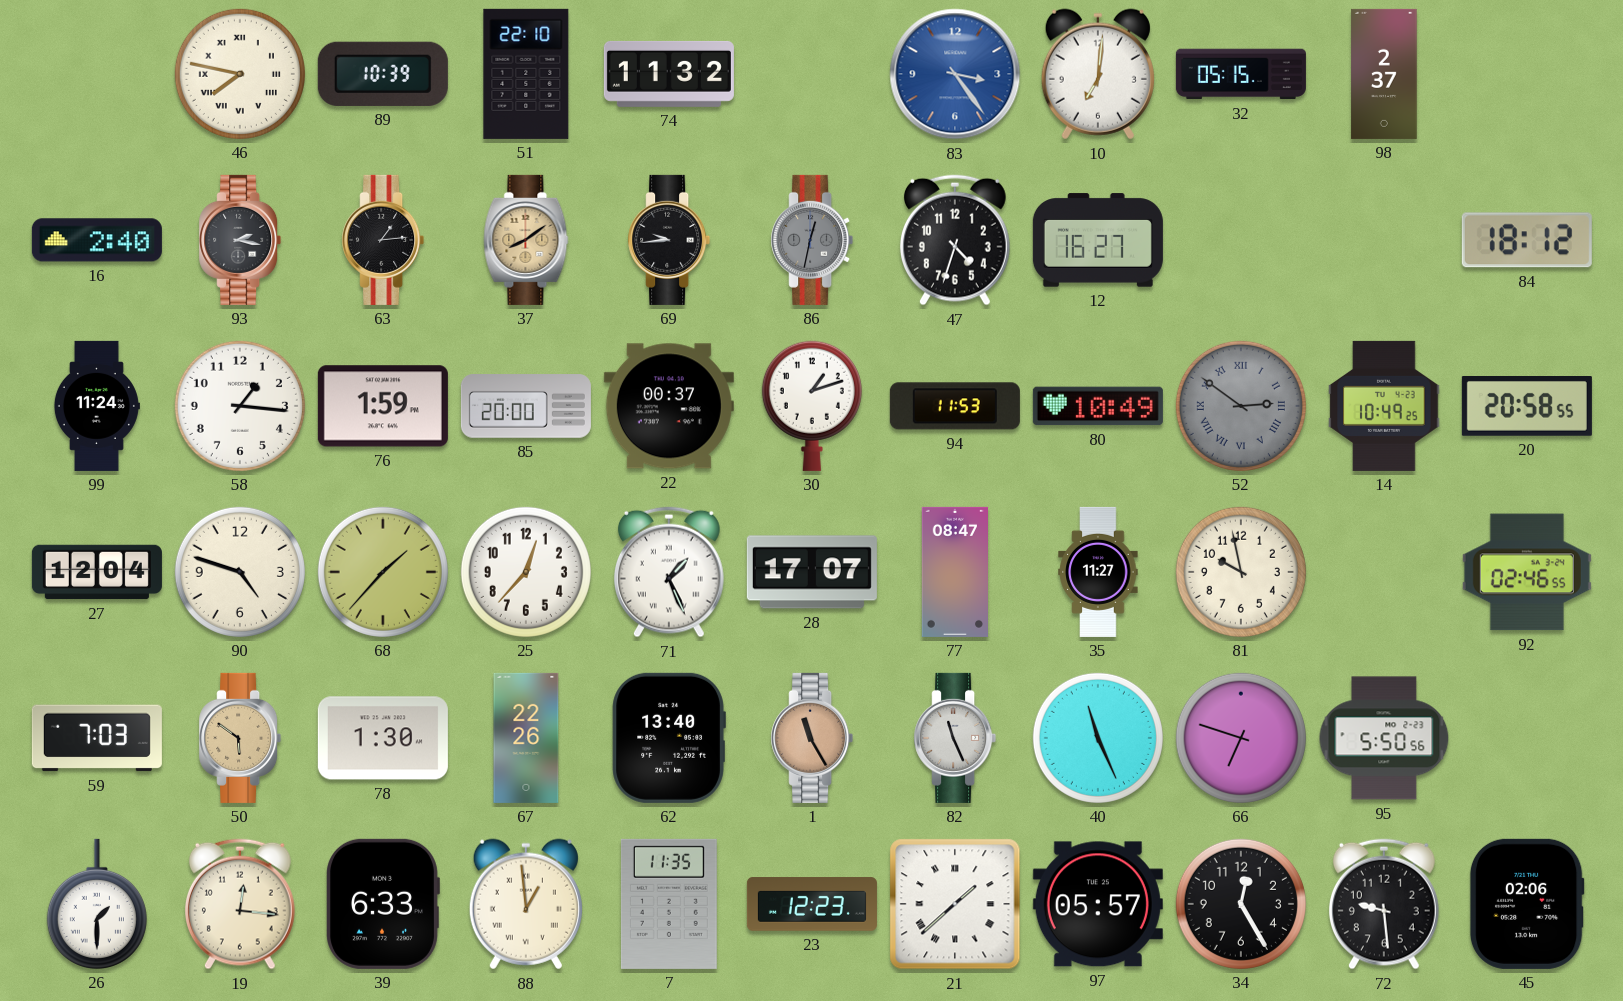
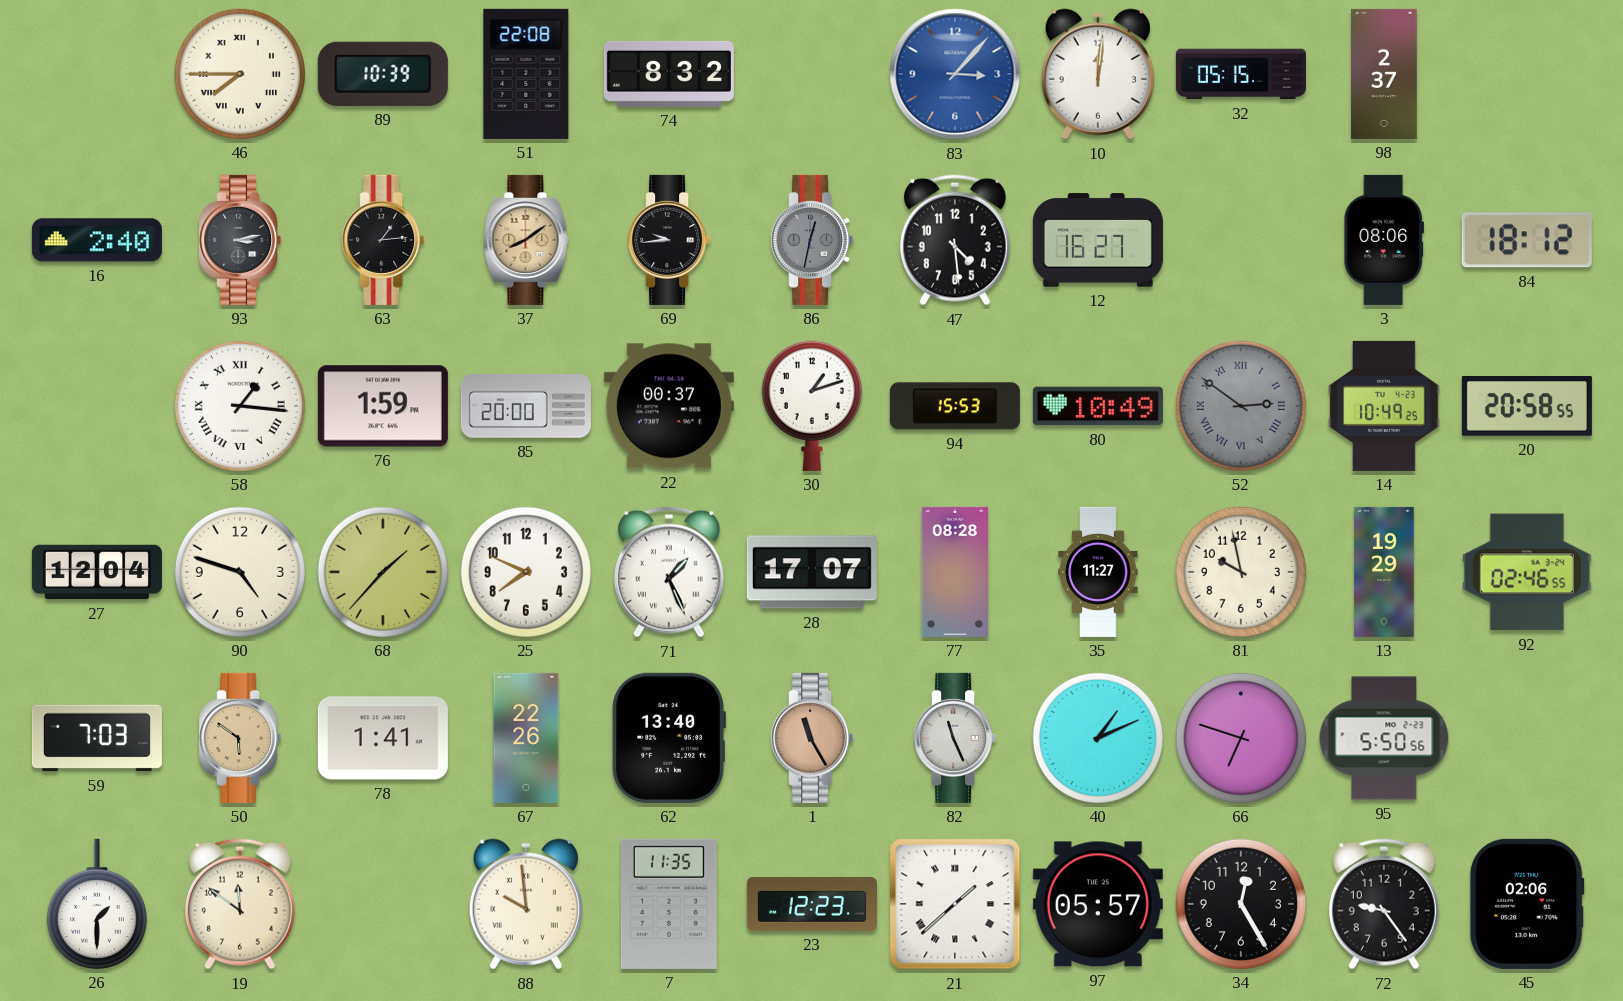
46: 7:47 -> 7:45
51: 22:10 -> 22:08
74: 11:32 -> 8:32
83: 3:24 -> 3:07
10: 7:01 -> 12:01
93: 2:17 -> 3:13
47: 4:33 -> 4:29
3: none -> 08:06
99: 11:24 -> none
58 numerals: Arabic -> Roman
94: 11:53 -> 15:53
25: 12:37 -> 7:49
77: 08:47 -> 08:28
13: none -> 19:29
78: 1:30 -> 1:41
40: 11:26 -> 1:11
19: 12:16 -> 11:51
39: 6:33 -> none
88: 12:59 -> 9:59
72: 9:29 -> 9:24
